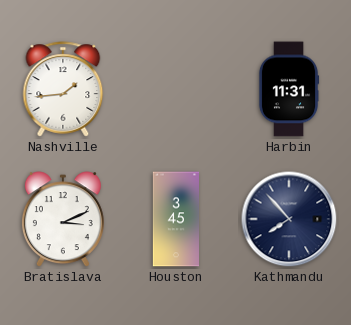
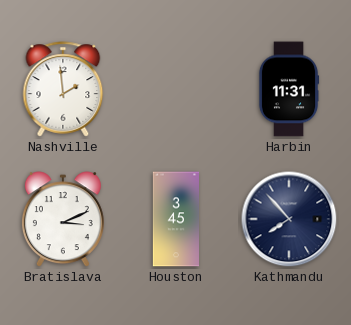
Nashville: 1:44 -> 1:59
